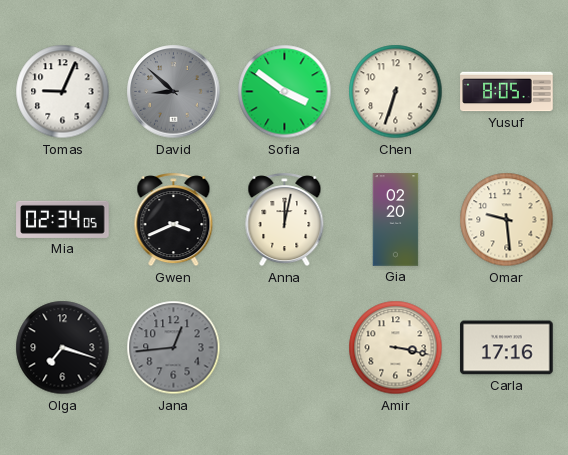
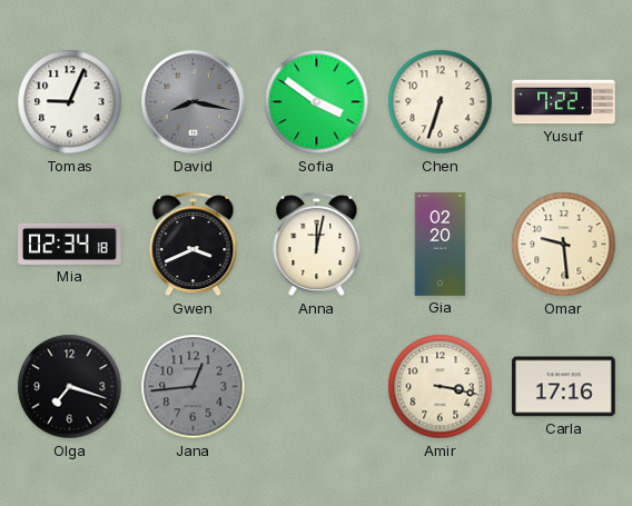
David: 8:52 -> 8:17
Yusuf: 8:05 -> 7:22
Mia: 02:34:05 -> 02:34:18
